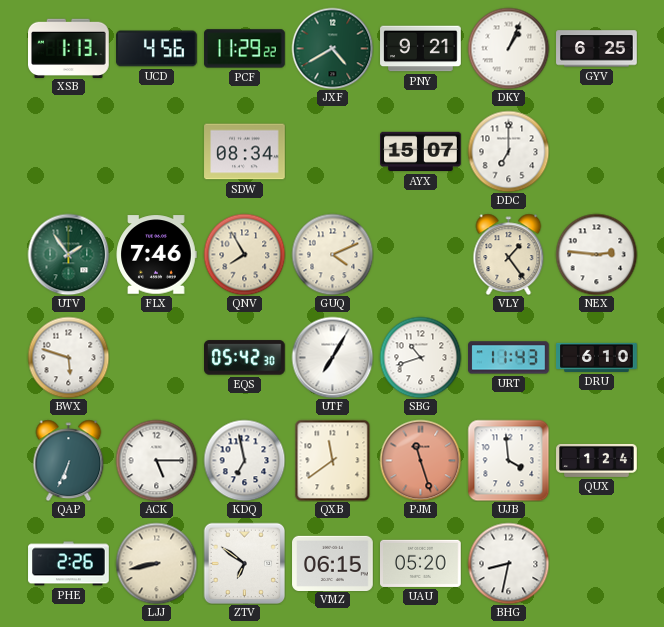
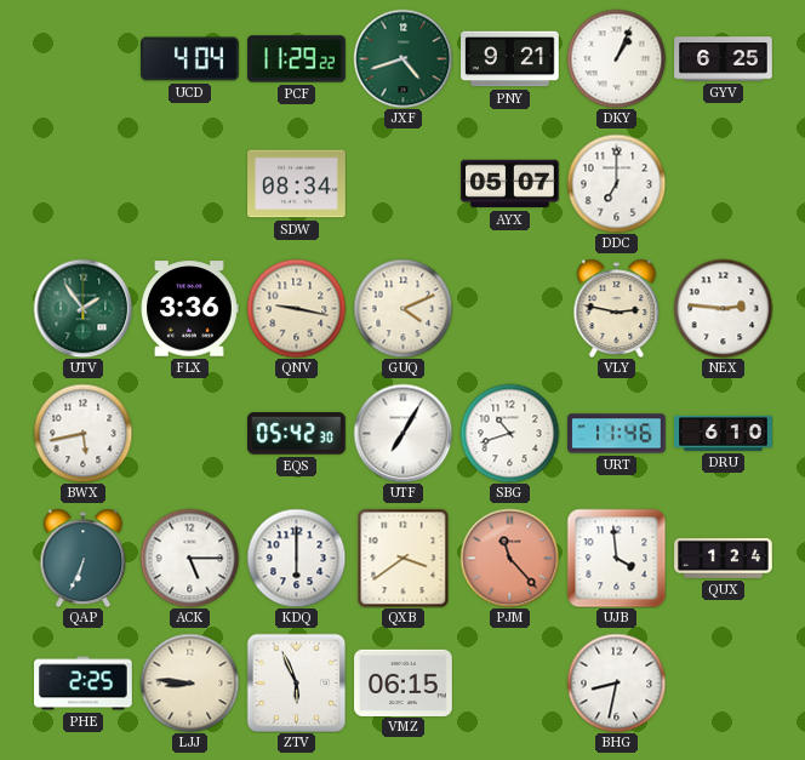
XSB: 1:13 -> none
UCD: 4:56 -> 4:04
JXF: 4:40 -> 4:42
AYX: 15:07 -> 05:07
FLX: 7:46 -> 3:36
QNV: 7:55 -> 9:17
VLY: 1:24 -> 2:47
BWX: 5:48 -> 5:43
URT: 11:43 -> 11:46
KDQ: 6:58 -> 6:00
QXB: 11:39 -> 3:39
PJM: 11:27 -> 11:23
PHE: 2:26 -> 2:25
LJJ: 8:43 -> 8:46
ZTV: 6:51 -> 5:56
UAU: 05:20 -> none
